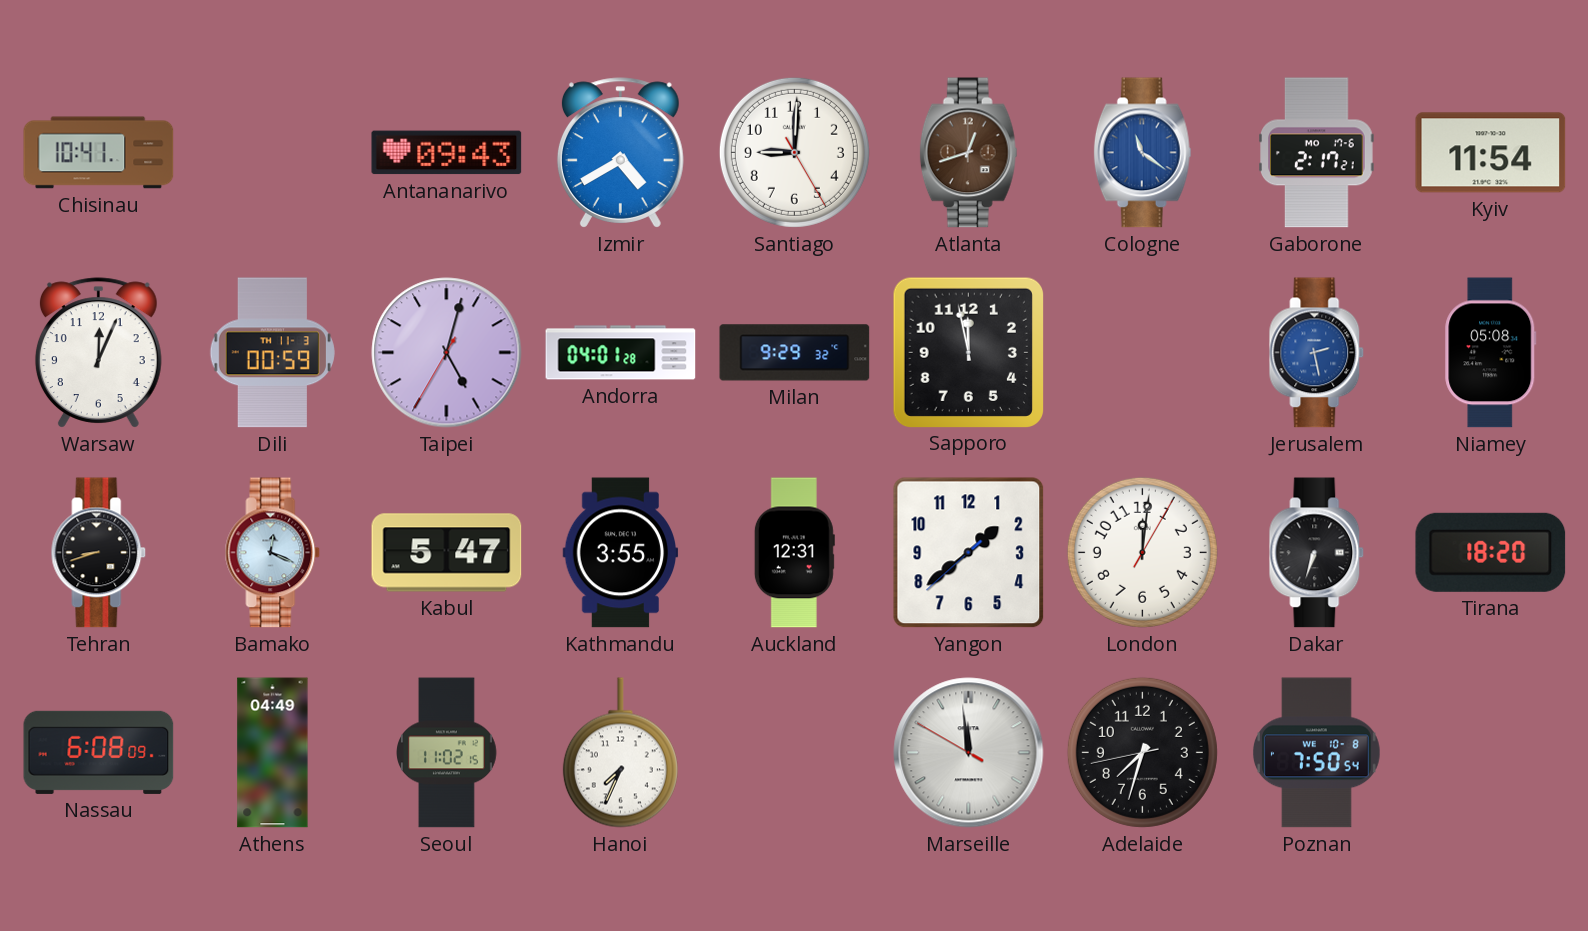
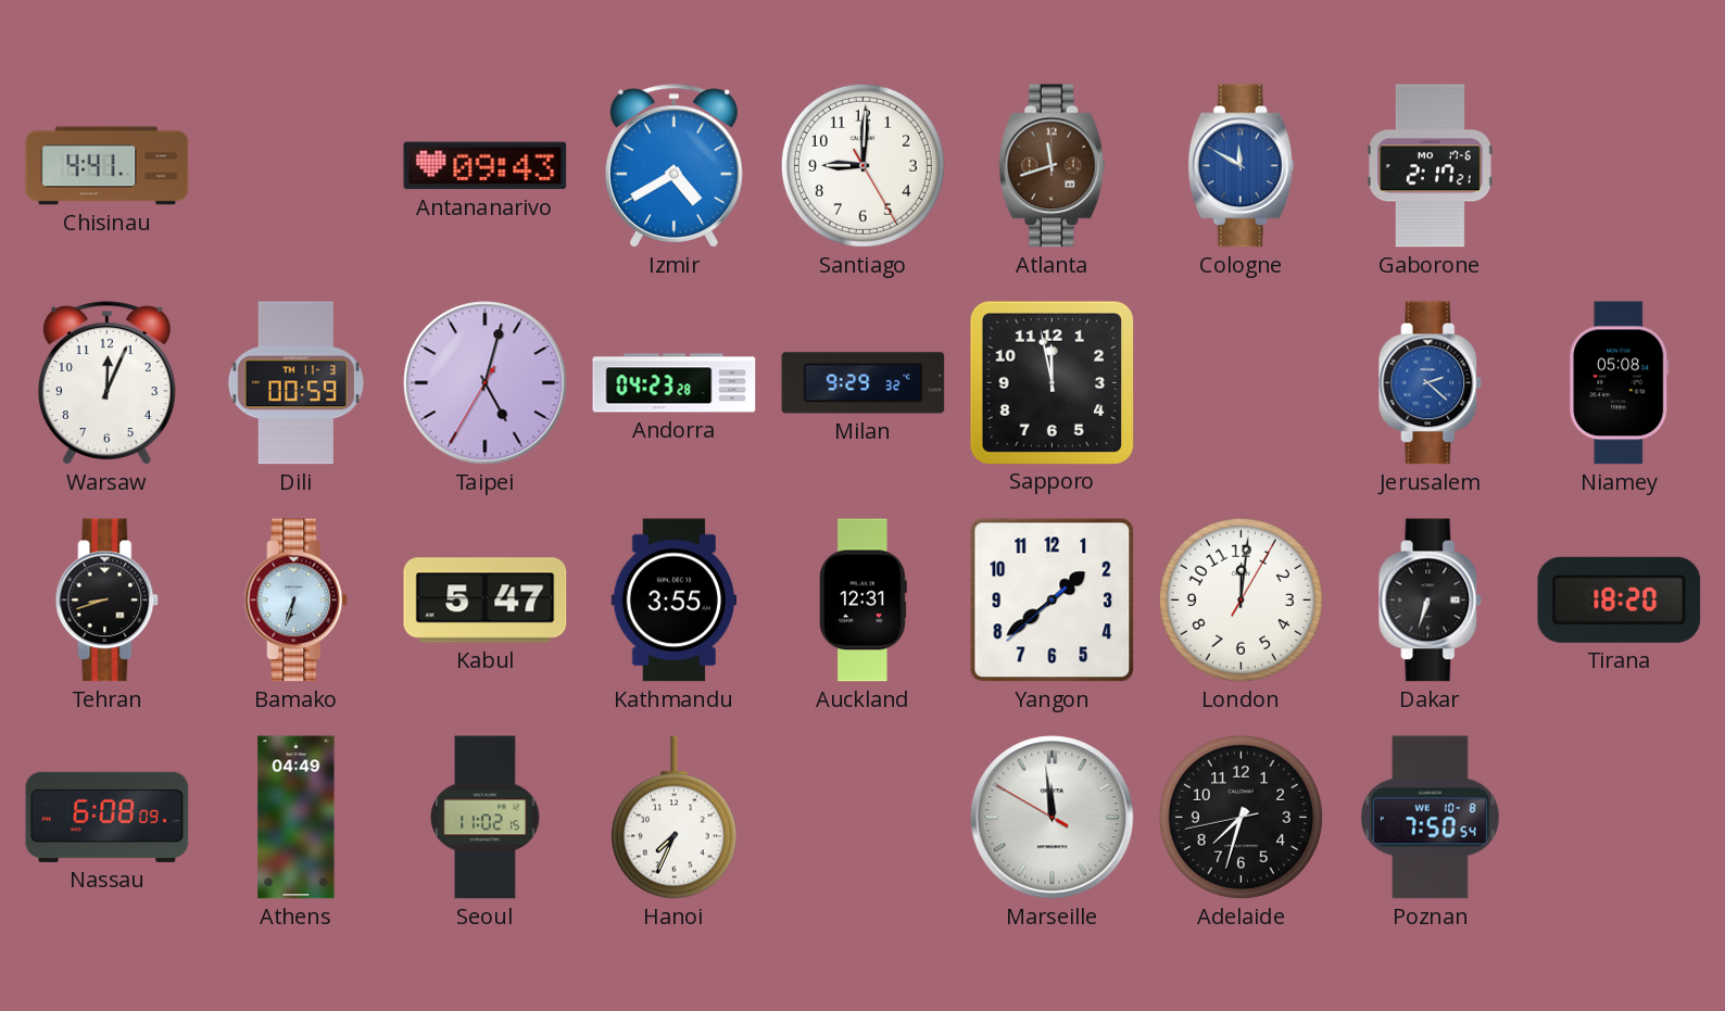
Chisinau: 10:41 -> 4:41
Atlanta: 12:42 -> 11:42
Cologne: 11:21 -> 11:50
Kyiv: 11:54 -> none
Andorra: 04:01 -> 04:23
Jerusalem: 2:28 -> 2:22
Bamako: 12:19 -> 6:33
